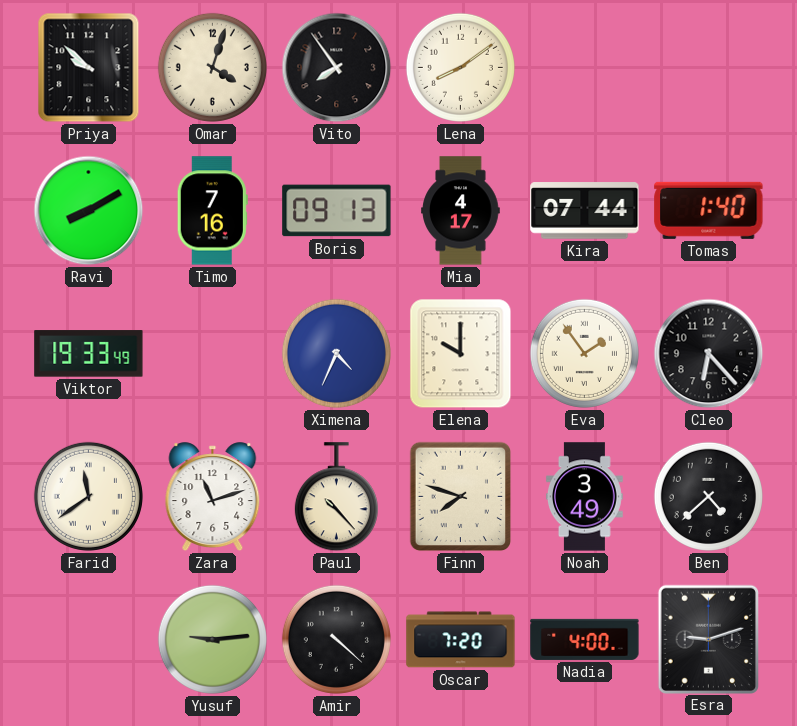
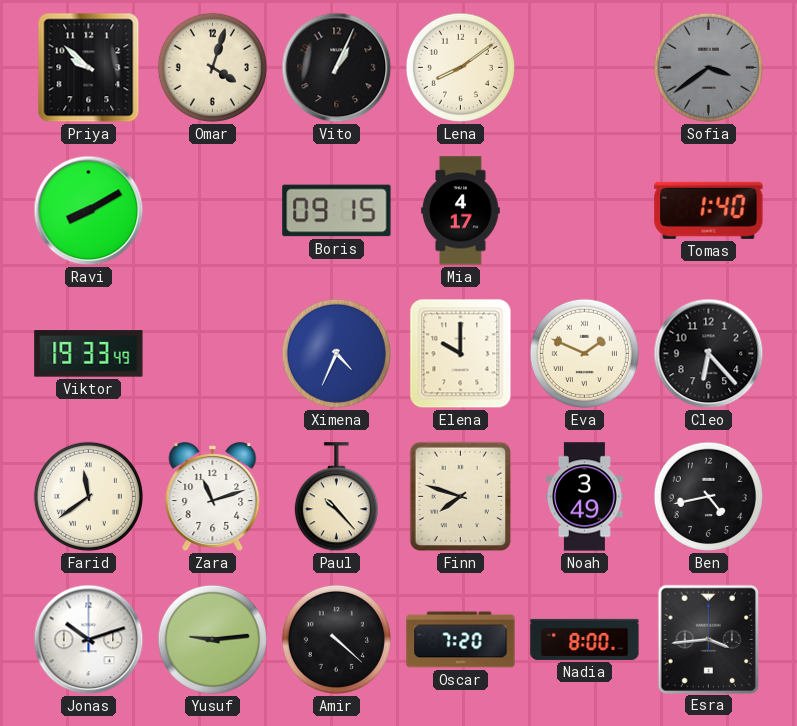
Vito: 7:54 -> 1:04
Sofia: none -> 3:39
Timo: 7:16 -> none
Boris: 09:13 -> 09:15
Kira: 07:44 -> none
Eva: 1:54 -> 1:49
Ben: 4:38 -> 4:43
Jonas: none -> 10:12
Nadia: 4:00 -> 8:00
Esra: 9:12 -> 3:44
